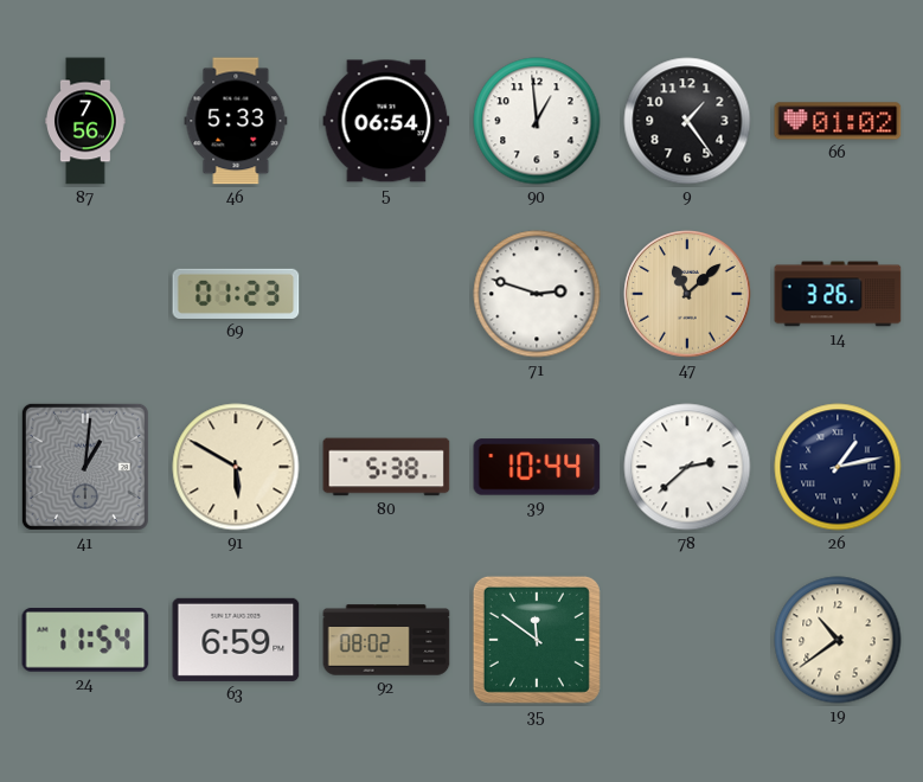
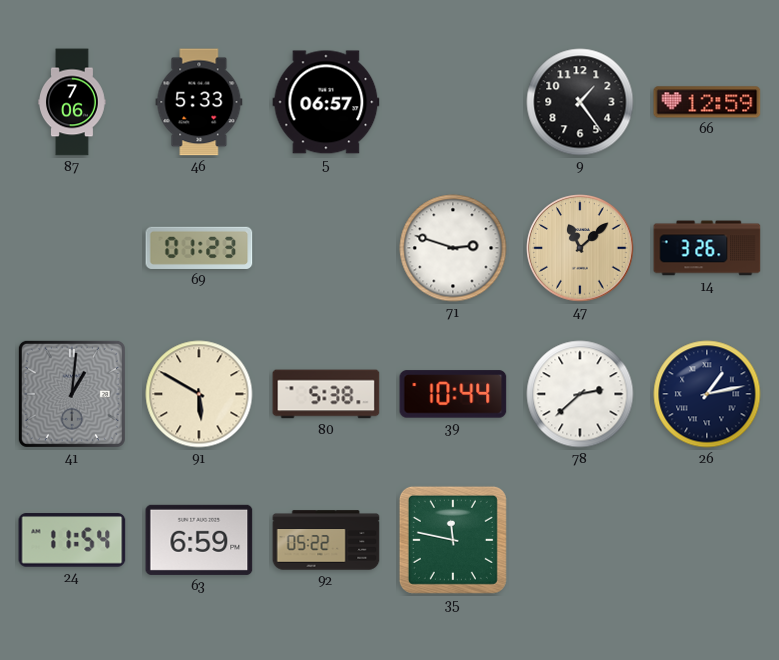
87: 7:56 -> 7:06
5: 06:54 -> 06:57
90: 12:59 -> none
66: 01:02 -> 12:59
92: 08:02 -> 05:22
35: 11:51 -> 11:47
19: 10:39 -> none
